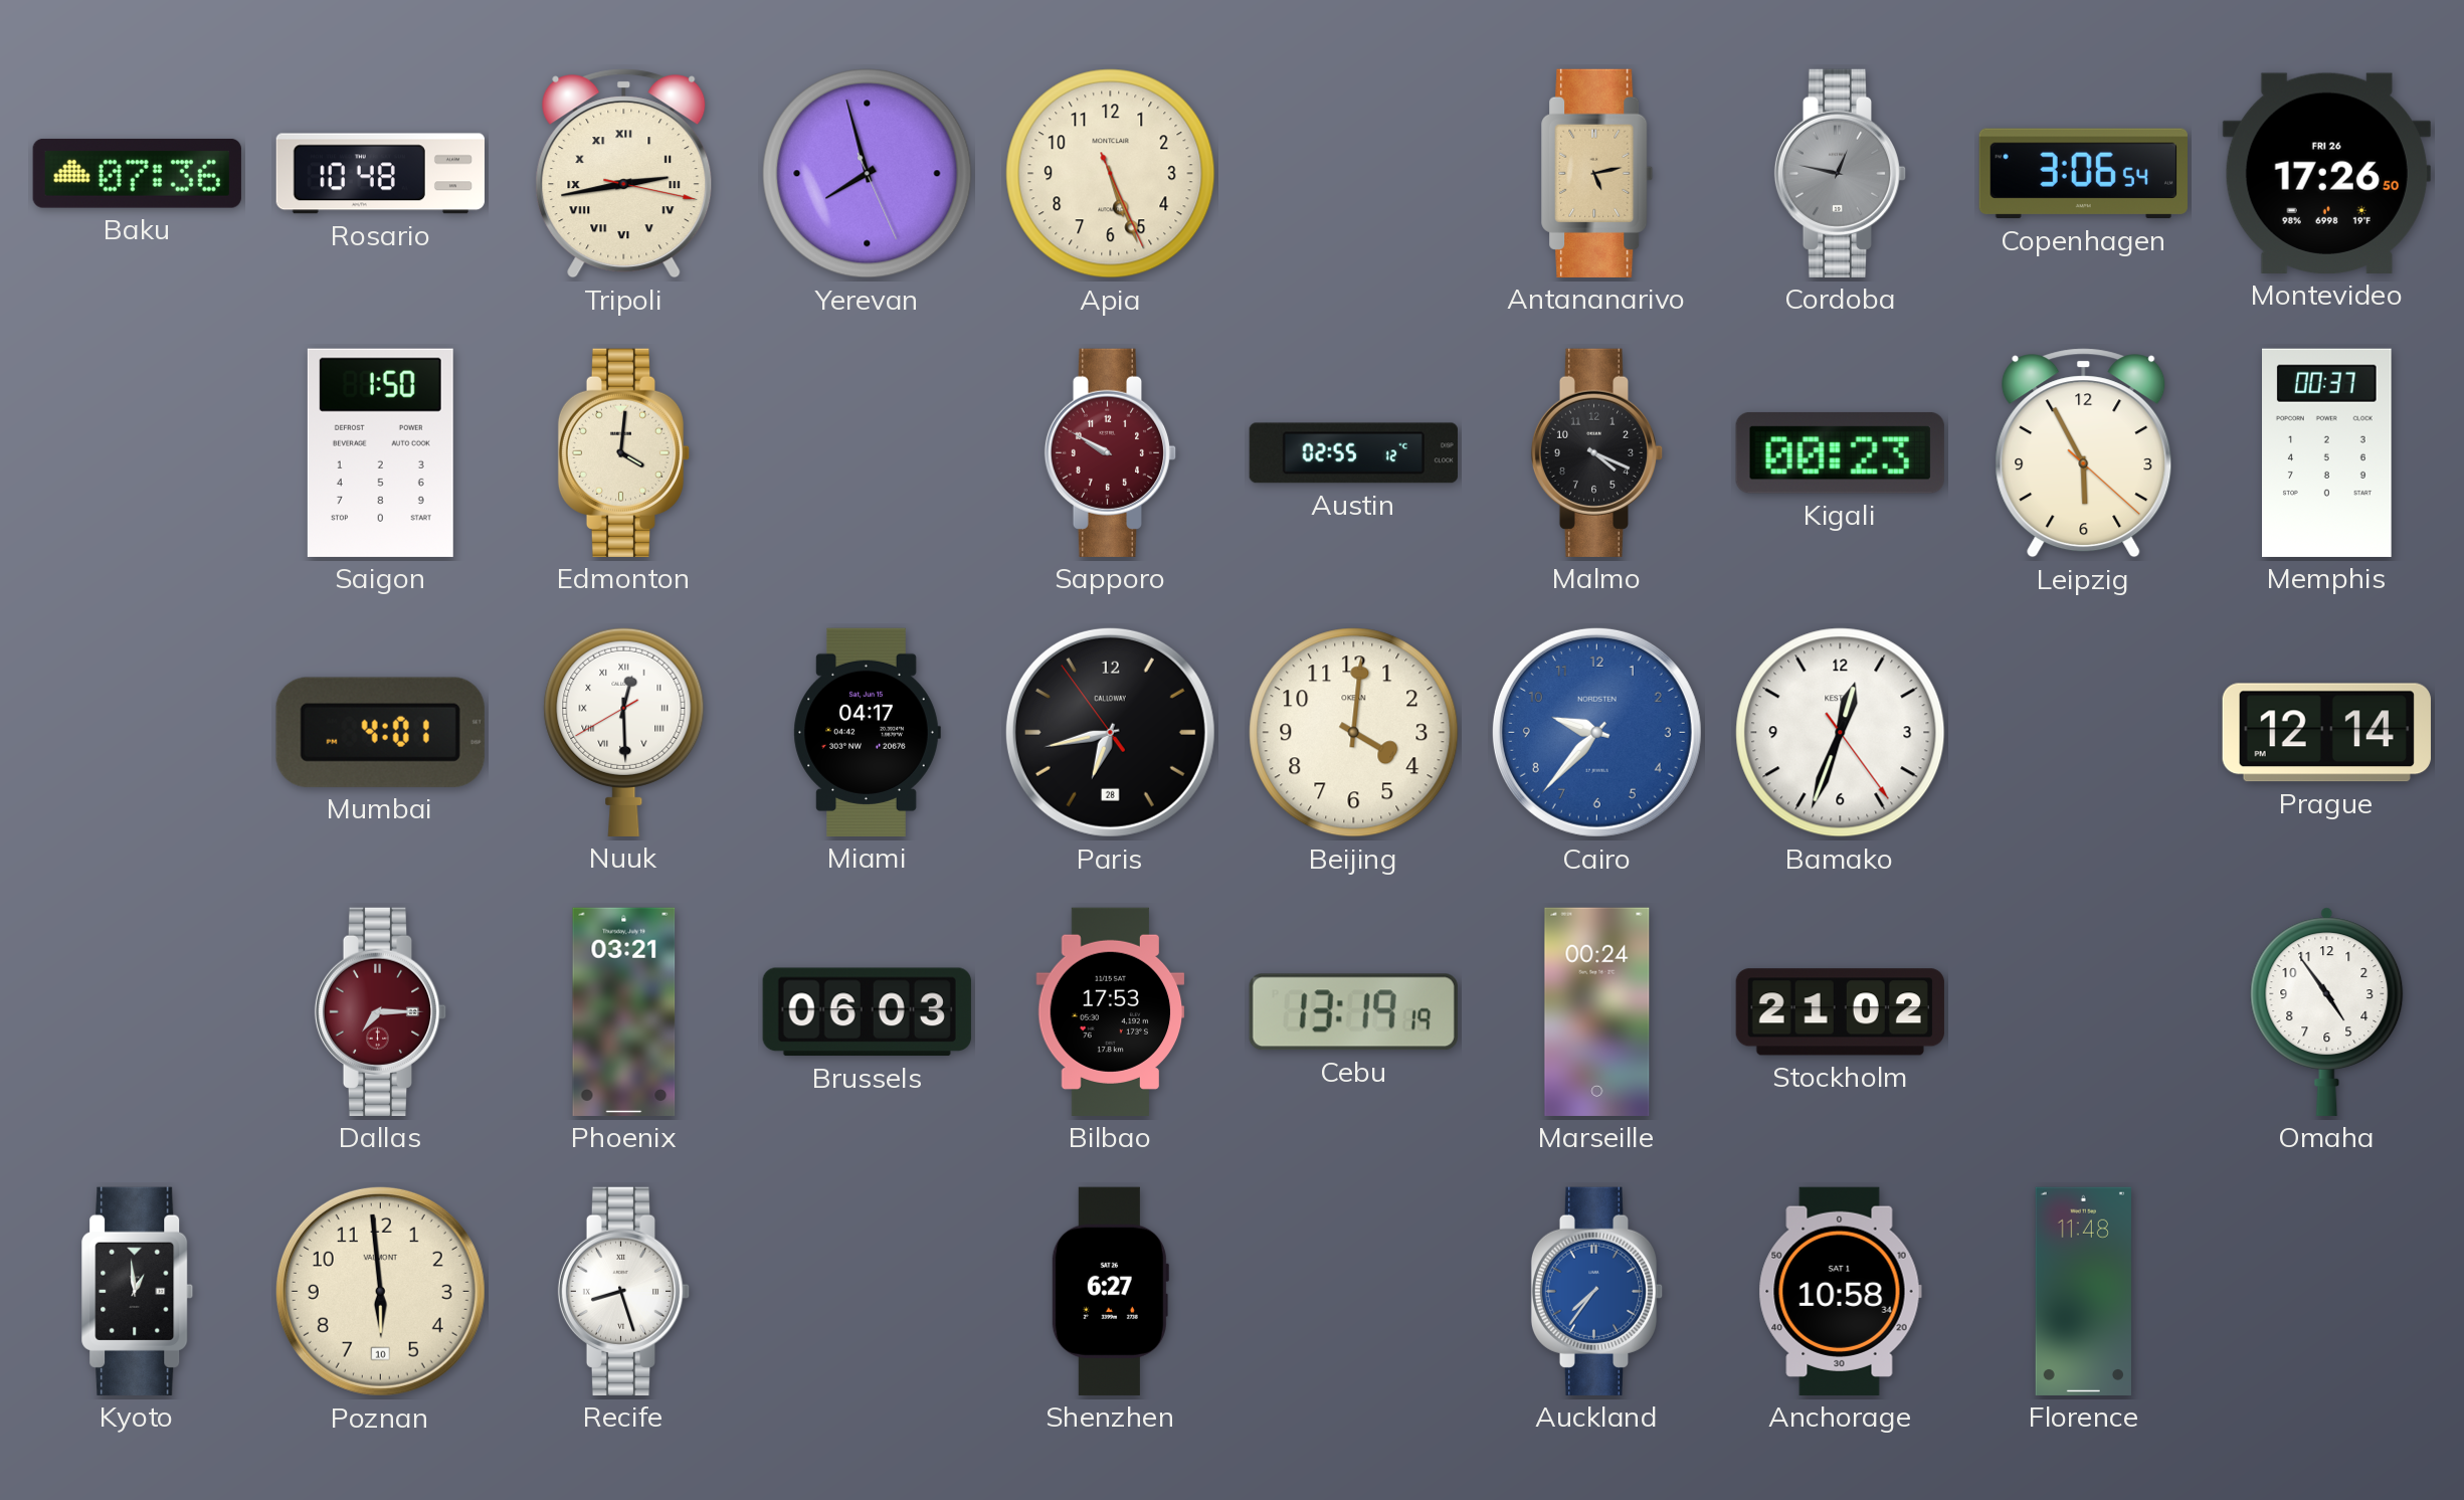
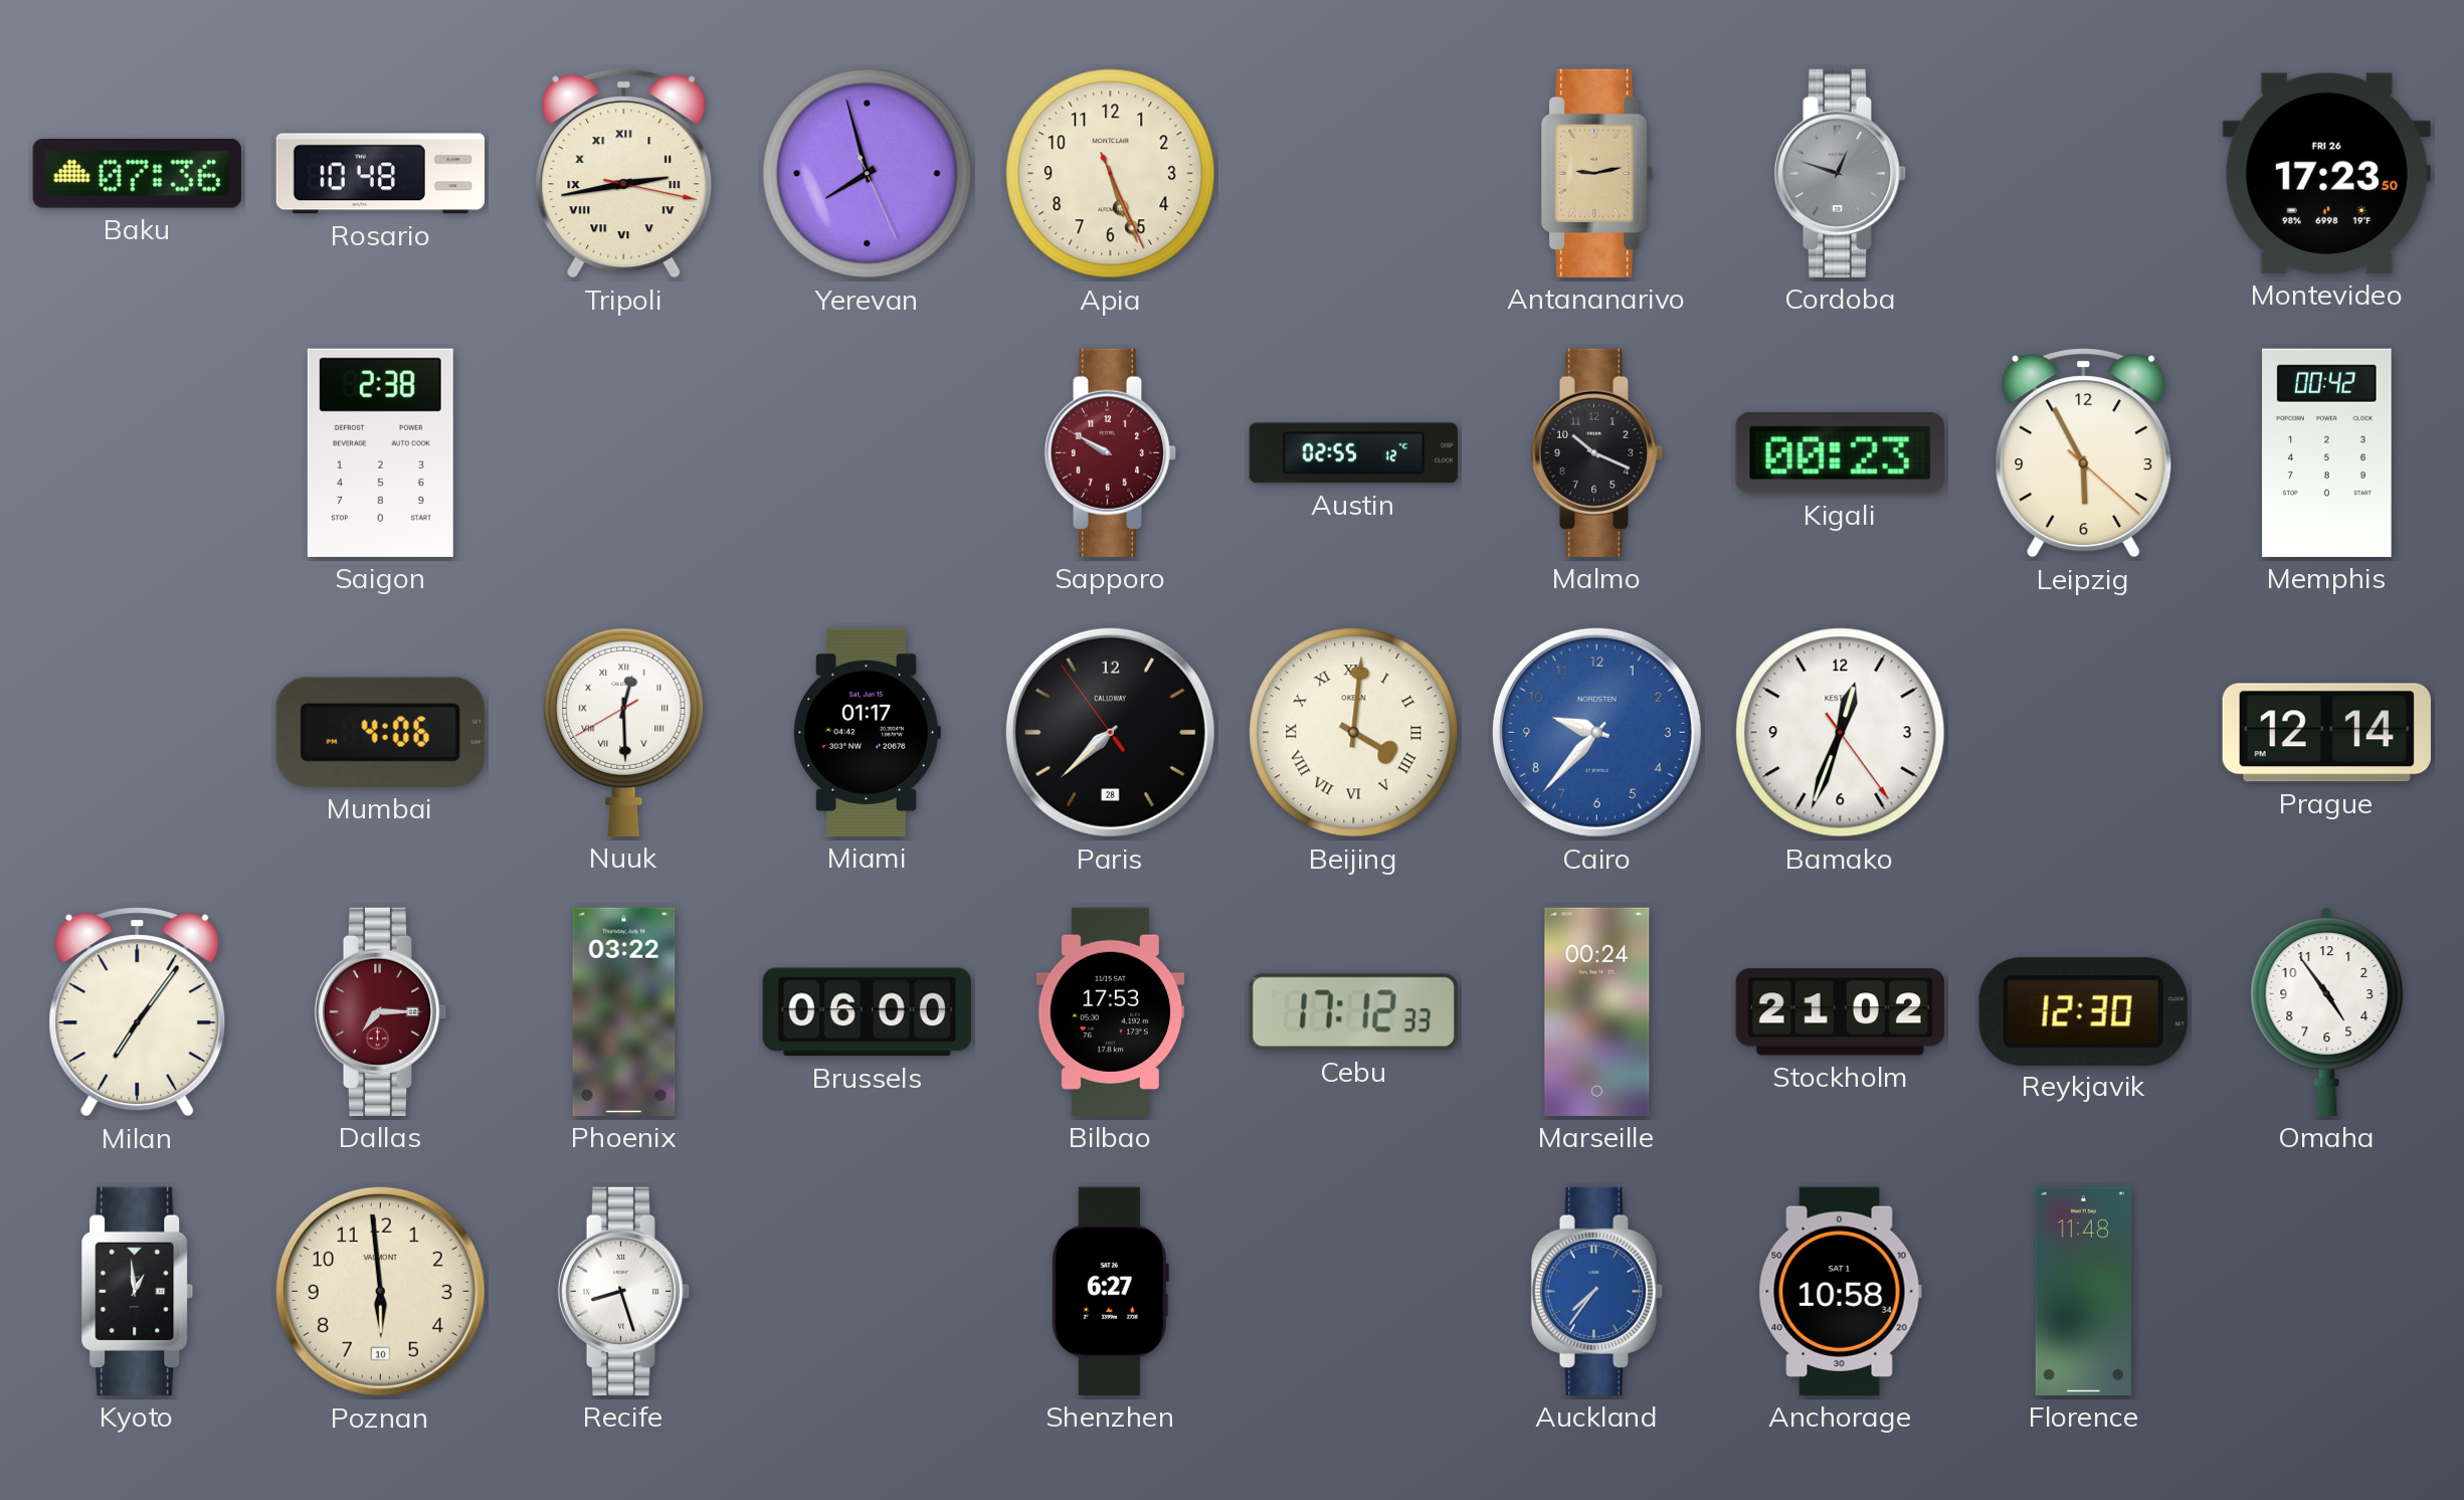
Antananarivo: 5:13 -> 9:13
Cordoba: 12:47 -> 12:48
Copenhagen: 3:06 -> none
Montevideo: 17:26 -> 17:23
Saigon: 1:50 -> 2:38
Edmonton: 4:01 -> none
Malmo: 4:19 -> 10:19
Memphis: 00:37 -> 00:42
Mumbai: 4:01 -> 4:06
Miami: 04:17 -> 01:17
Paris: 6:42 -> 7:37
Beijing numerals: Arabic -> Roman
Milan: none -> 7:06
Phoenix: 03:21 -> 03:22
Brussels: 06:03 -> 06:00
Cebu: 13:19 -> 17:12
Reykjavik: none -> 12:30
